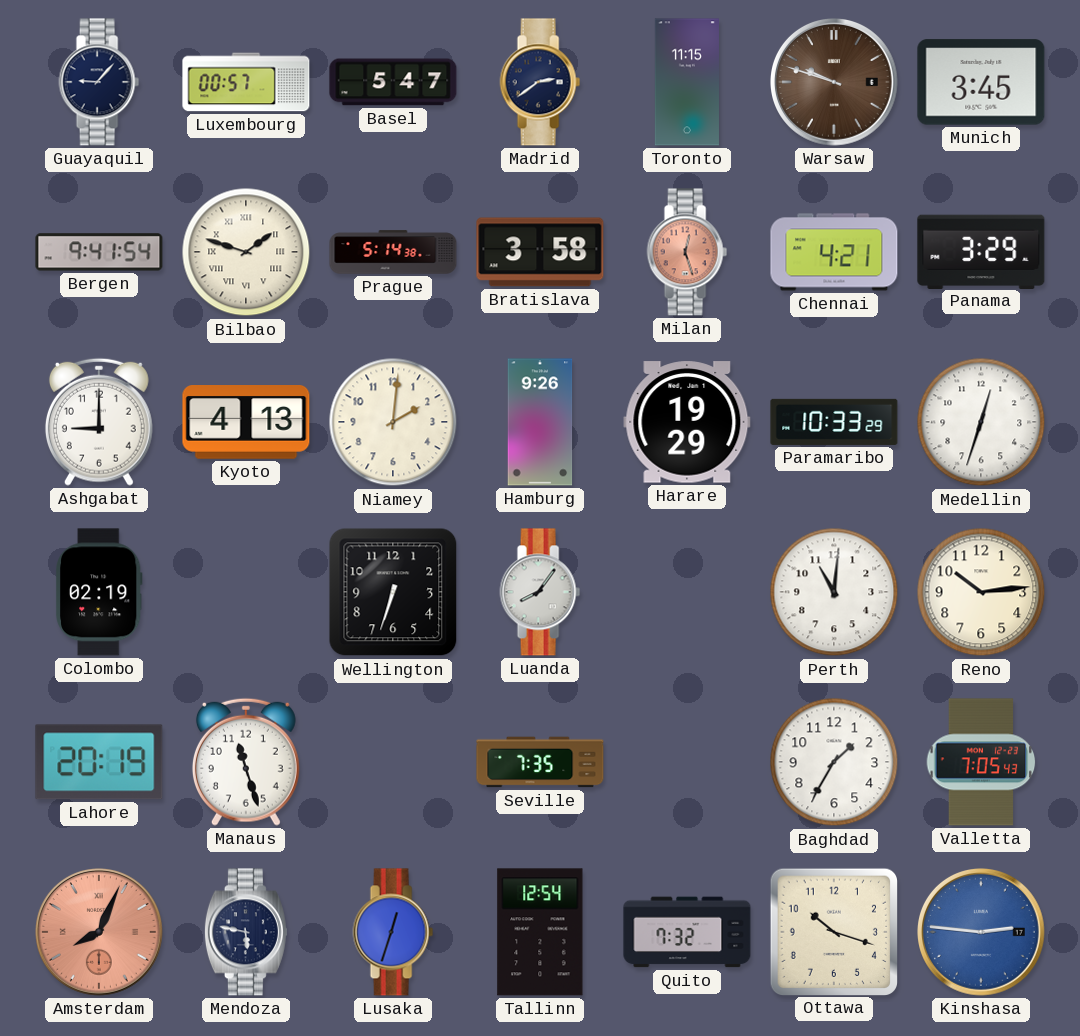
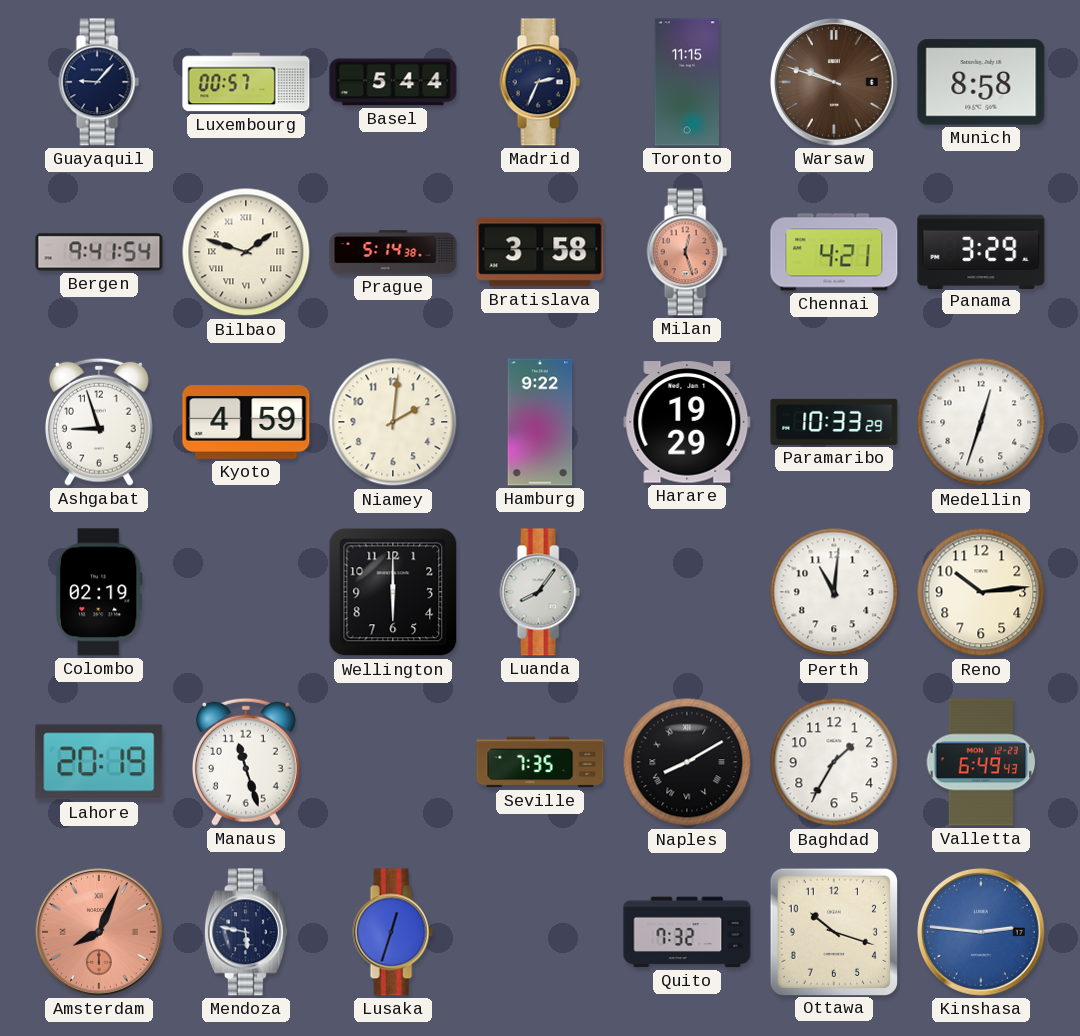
Basel: 5:47 -> 5:44
Madrid: 2:39 -> 2:34
Munich: 3:45 -> 8:58
Ashgabat: 9:00 -> 8:57
Kyoto: 4:13 -> 4:59
Hamburg: 9:26 -> 9:22
Wellington: 6:33 -> 6:00
Naples: none -> 8:10
Valletta: 7:05 -> 6:49
Tallinn: 12:54 -> none
